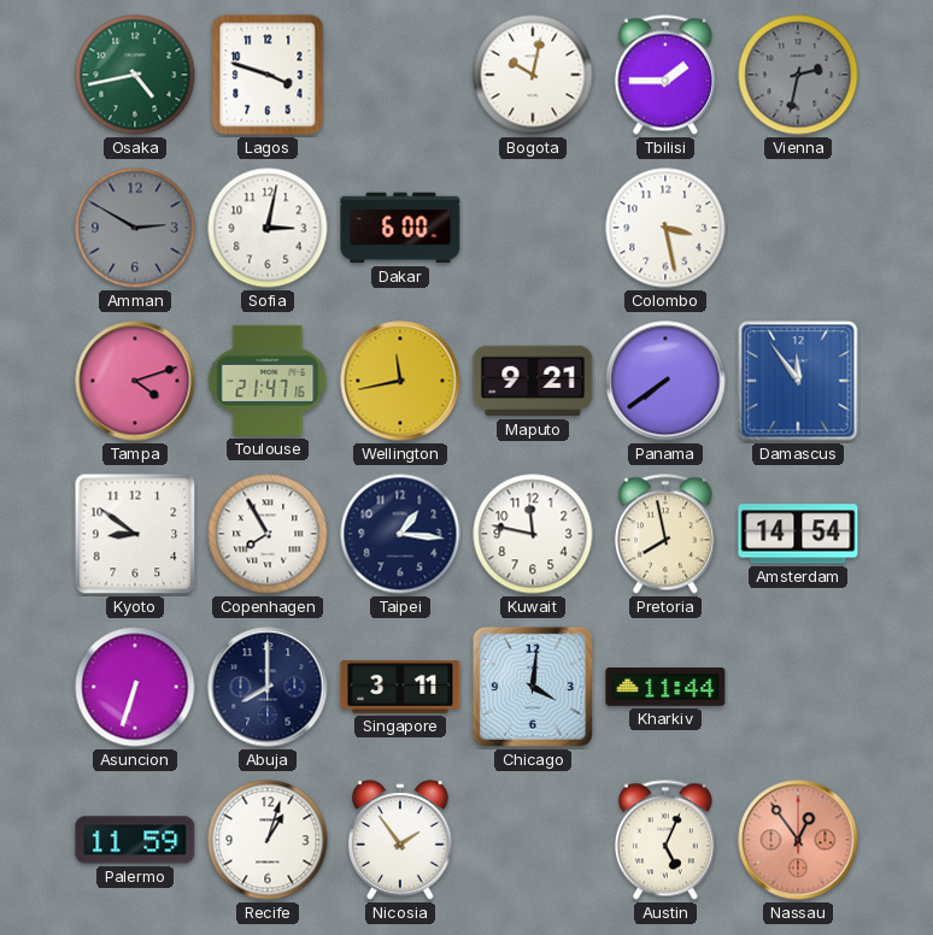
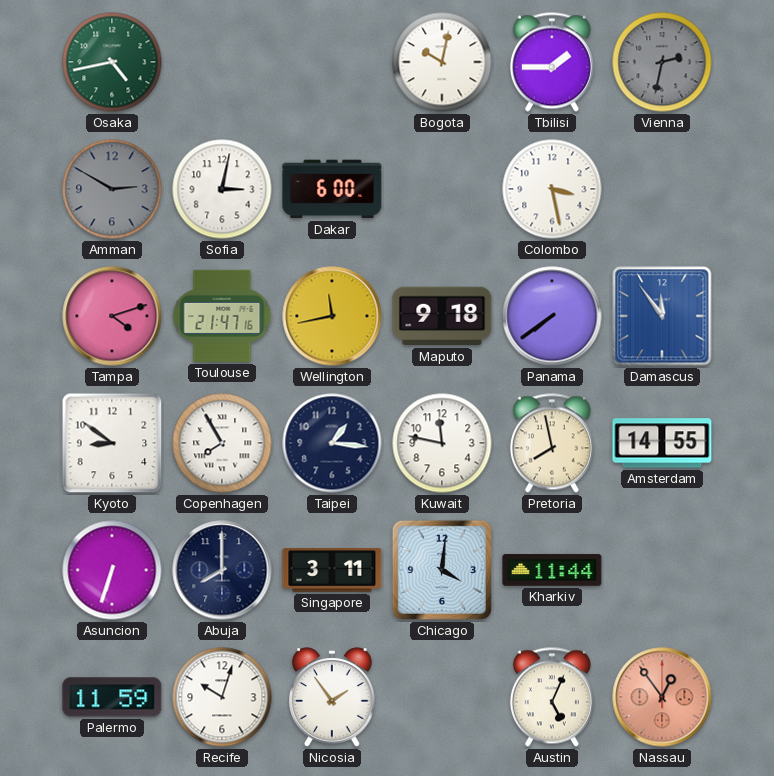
Lagos: 3:48 -> none
Maputo: 9:21 -> 9:18
Amsterdam: 14:54 -> 14:55
Recife: 1:03 -> 10:03
